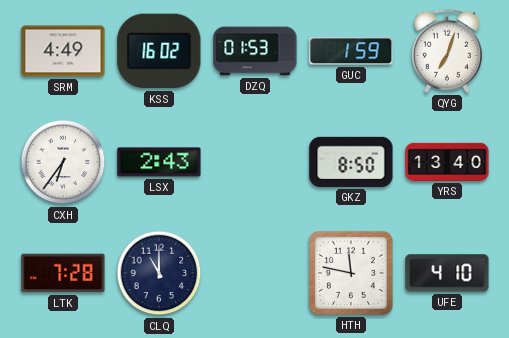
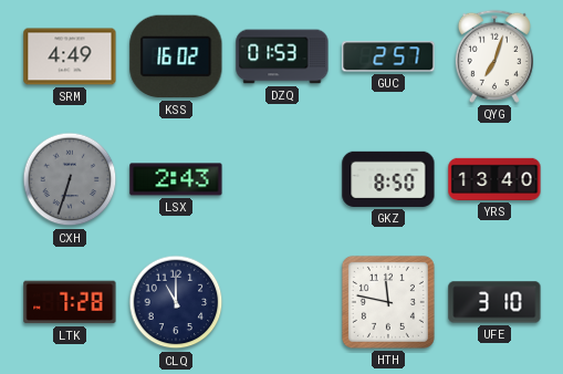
GUC: 1:59 -> 2:57
CXH: 6:36 -> 6:33
CXH dial: white -> grey
UFE: 4:10 -> 3:10
